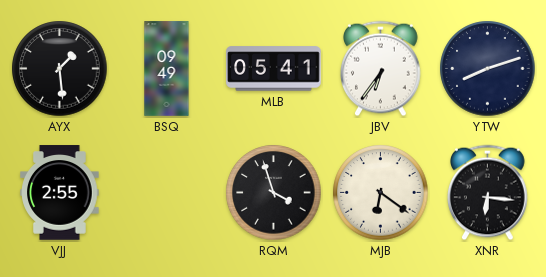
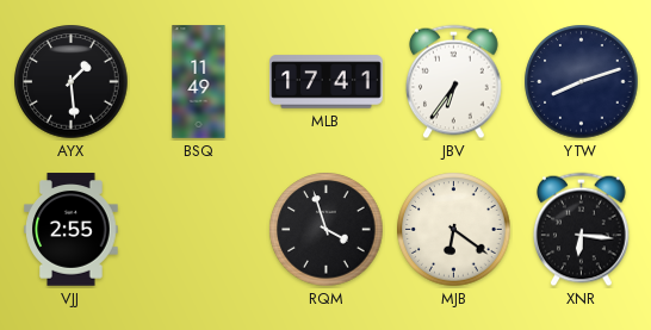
BSQ: 09:49 -> 11:49
MLB: 05:41 -> 17:41
